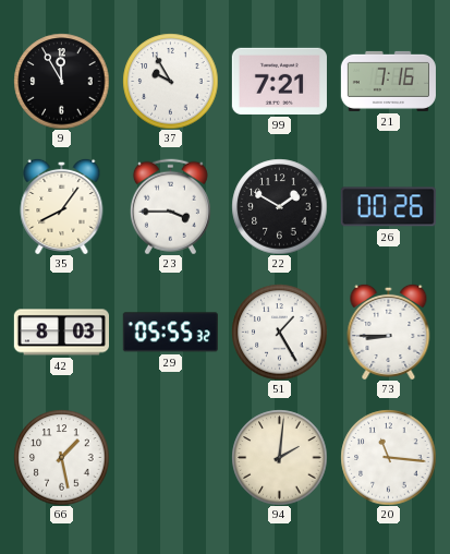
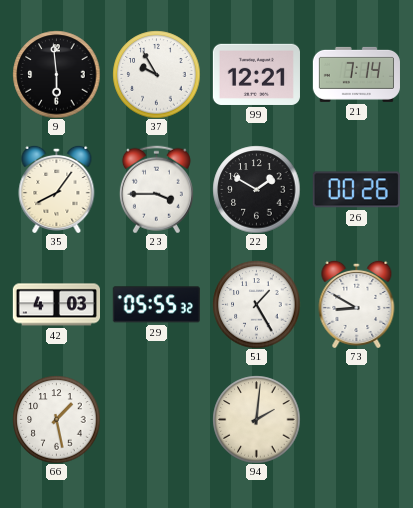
9: 11:55 -> 5:59
99: 7:21 -> 12:21
21: 7:16 -> 7:14
42: 8:03 -> 4:03
73: 8:45 -> 8:50
20: 11:16 -> none
